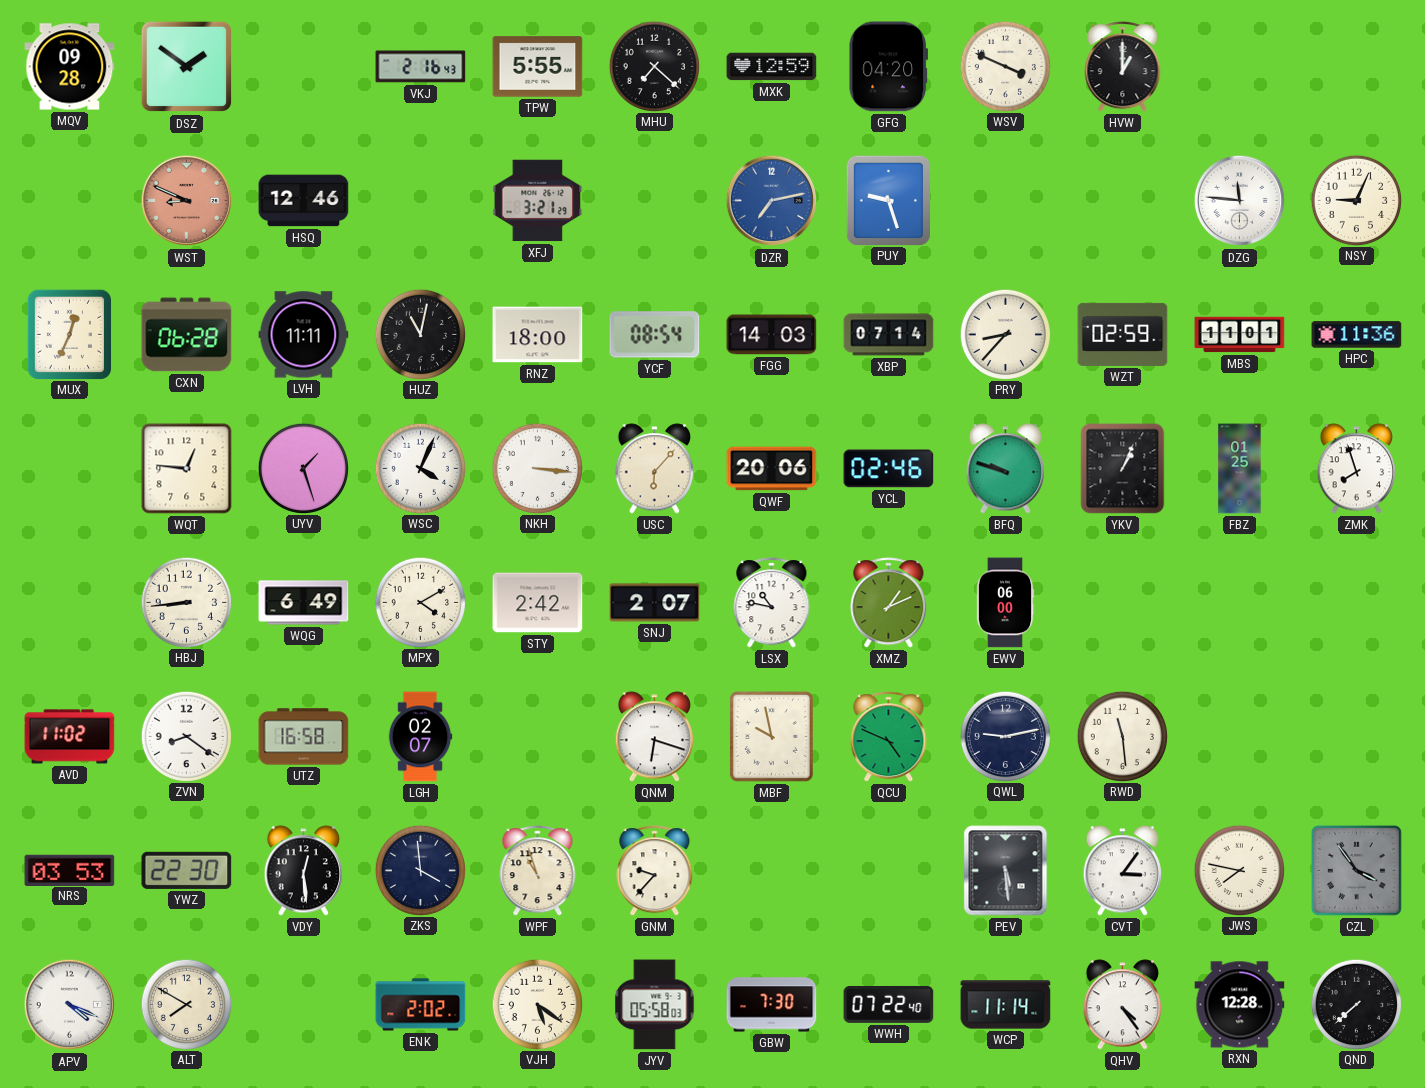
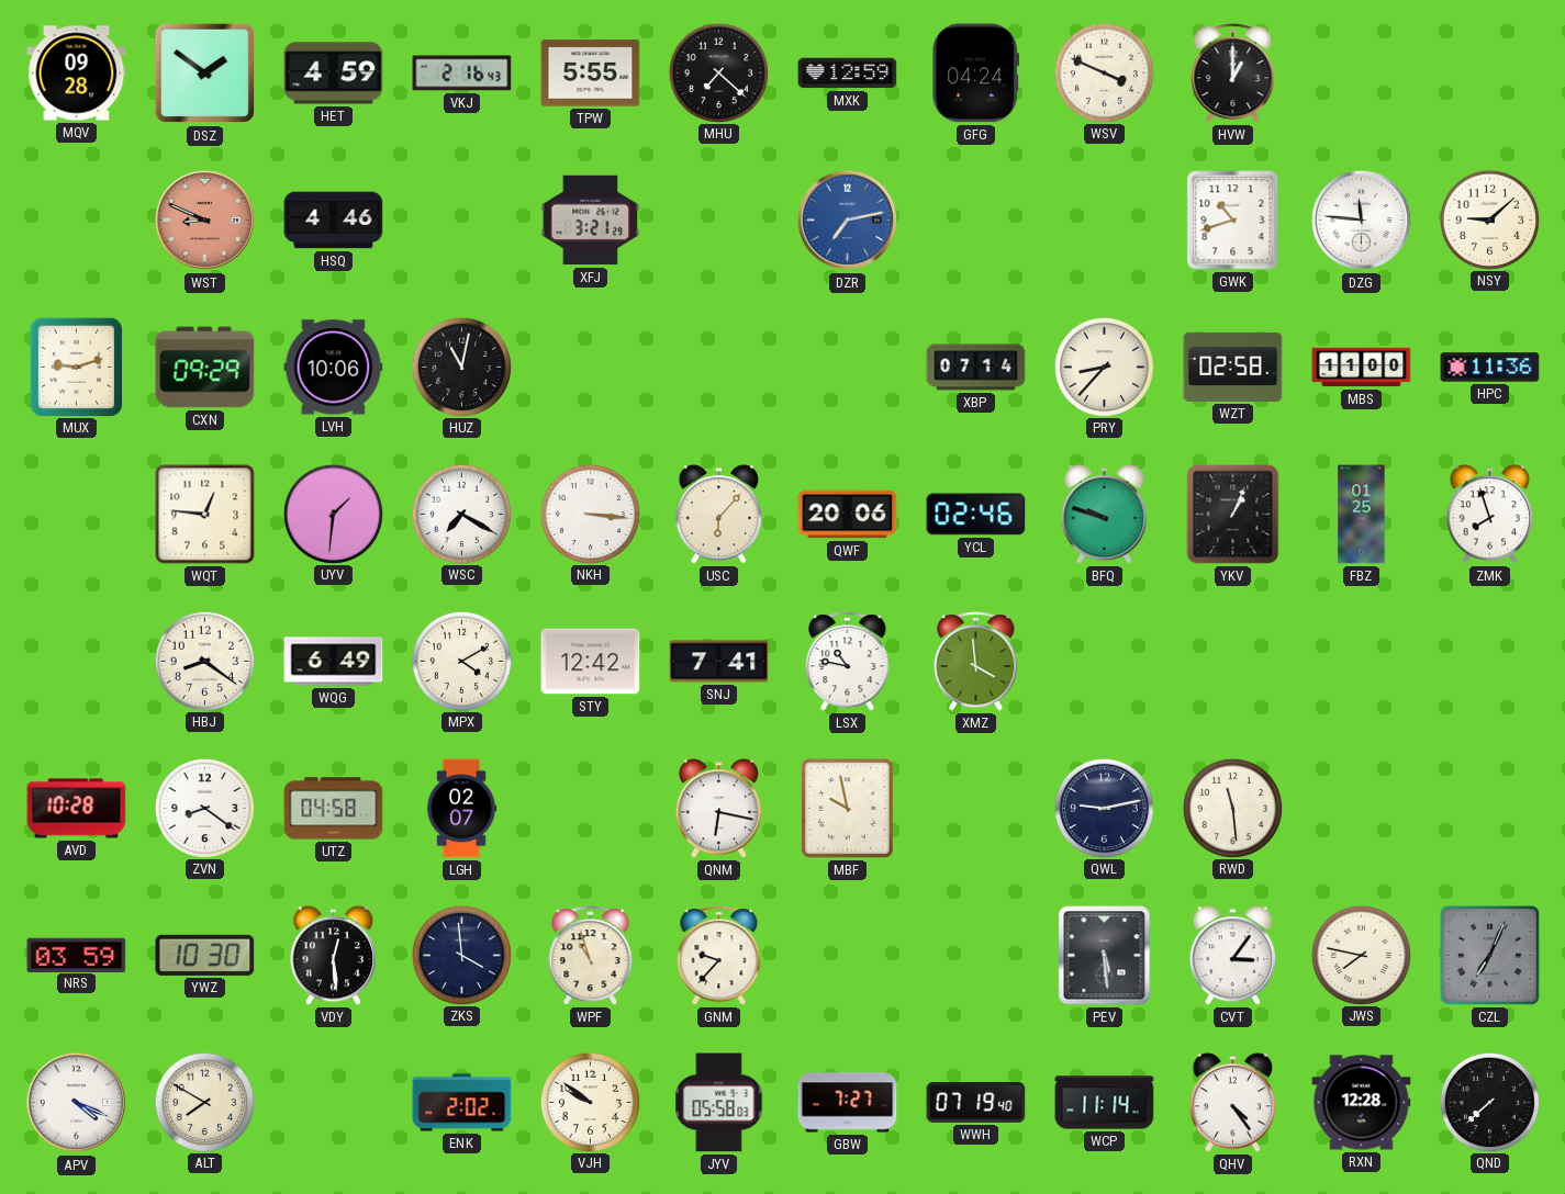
HET: none -> 4:59
GFG: 04:20 -> 04:24
HSQ: 12:46 -> 4:46
PUY: 9:27 -> none
GWK: none -> 10:42
NSY: 9:04 -> 9:08
MUX: 12:34 -> 9:12
CXN: 06:28 -> 09:29
LVH: 11:11 -> 10:06
RNZ: 18:00 -> none
YCF: 08:54 -> none
FGG: 14:03 -> none
WZT: 02:59 -> 02:58
MBS: 11:01 -> 11:00
UYV: 1:27 -> 1:31
WSC: 4:04 -> 7:20
HBJ: 8:44 -> 8:21
STY: 2:42 -> 12:42
SNJ: 2:07 -> 7:41
XMZ: 1:11 -> 3:59
EWV: 06:00 -> none
AVD: 11:02 -> 10:28
UTZ: 16:58 -> 04:58
QNM: 6:18 -> 6:17
QCU: 4:49 -> none
NRS: 03:53 -> 03:59
YWZ: 22:30 -> 10:30
CZL: 3:54 -> 7:04
VJH: 5:21 -> 9:51
GBW: 7:30 -> 7:27
WWH: 07:22 -> 07:19
